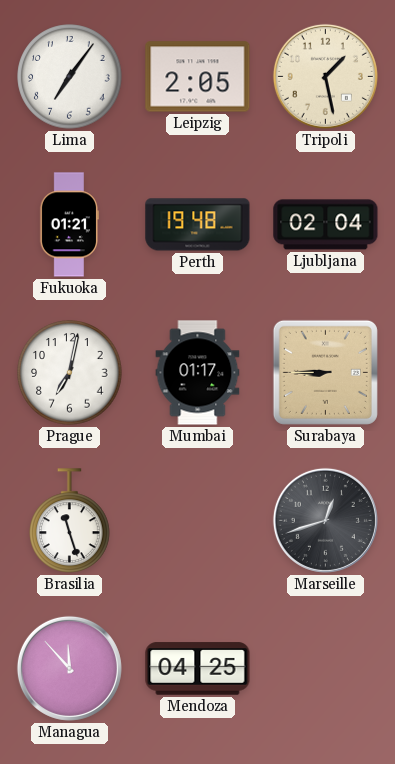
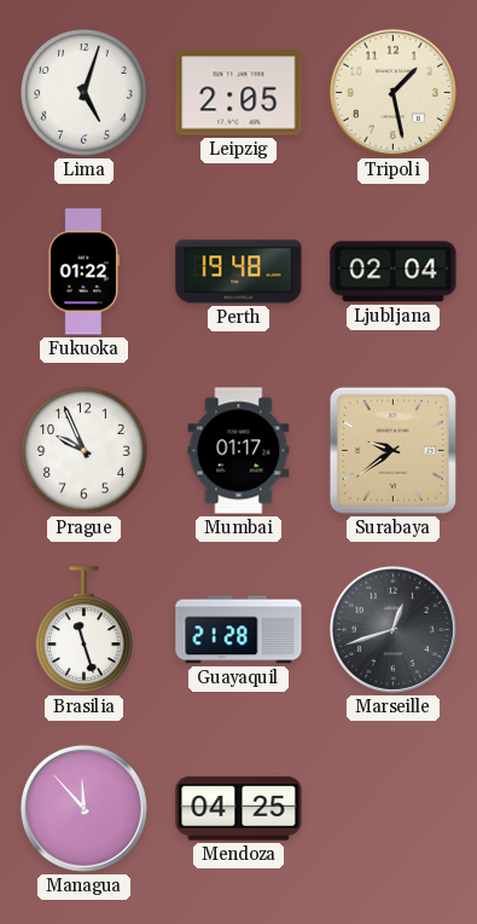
Lima: 7:06 -> 5:03
Fukuoka: 01:21 -> 01:22
Prague: 7:02 -> 9:56
Surabaya: 8:45 -> 9:39
Guayaquil: none -> 21:28
